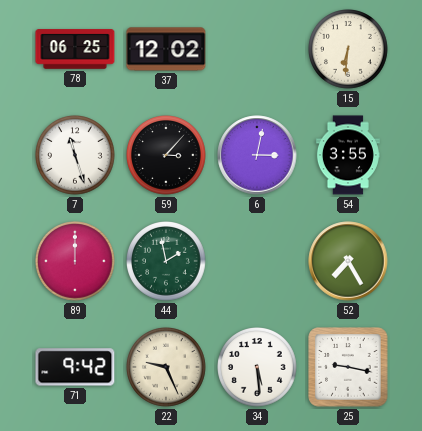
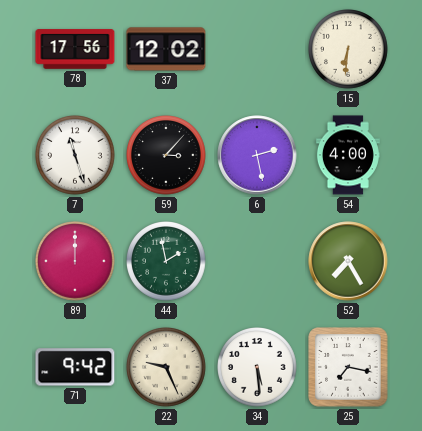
78: 06:25 -> 17:56
6: 3:02 -> 2:28
54: 3:55 -> 4:00
25: 9:17 -> 7:17
